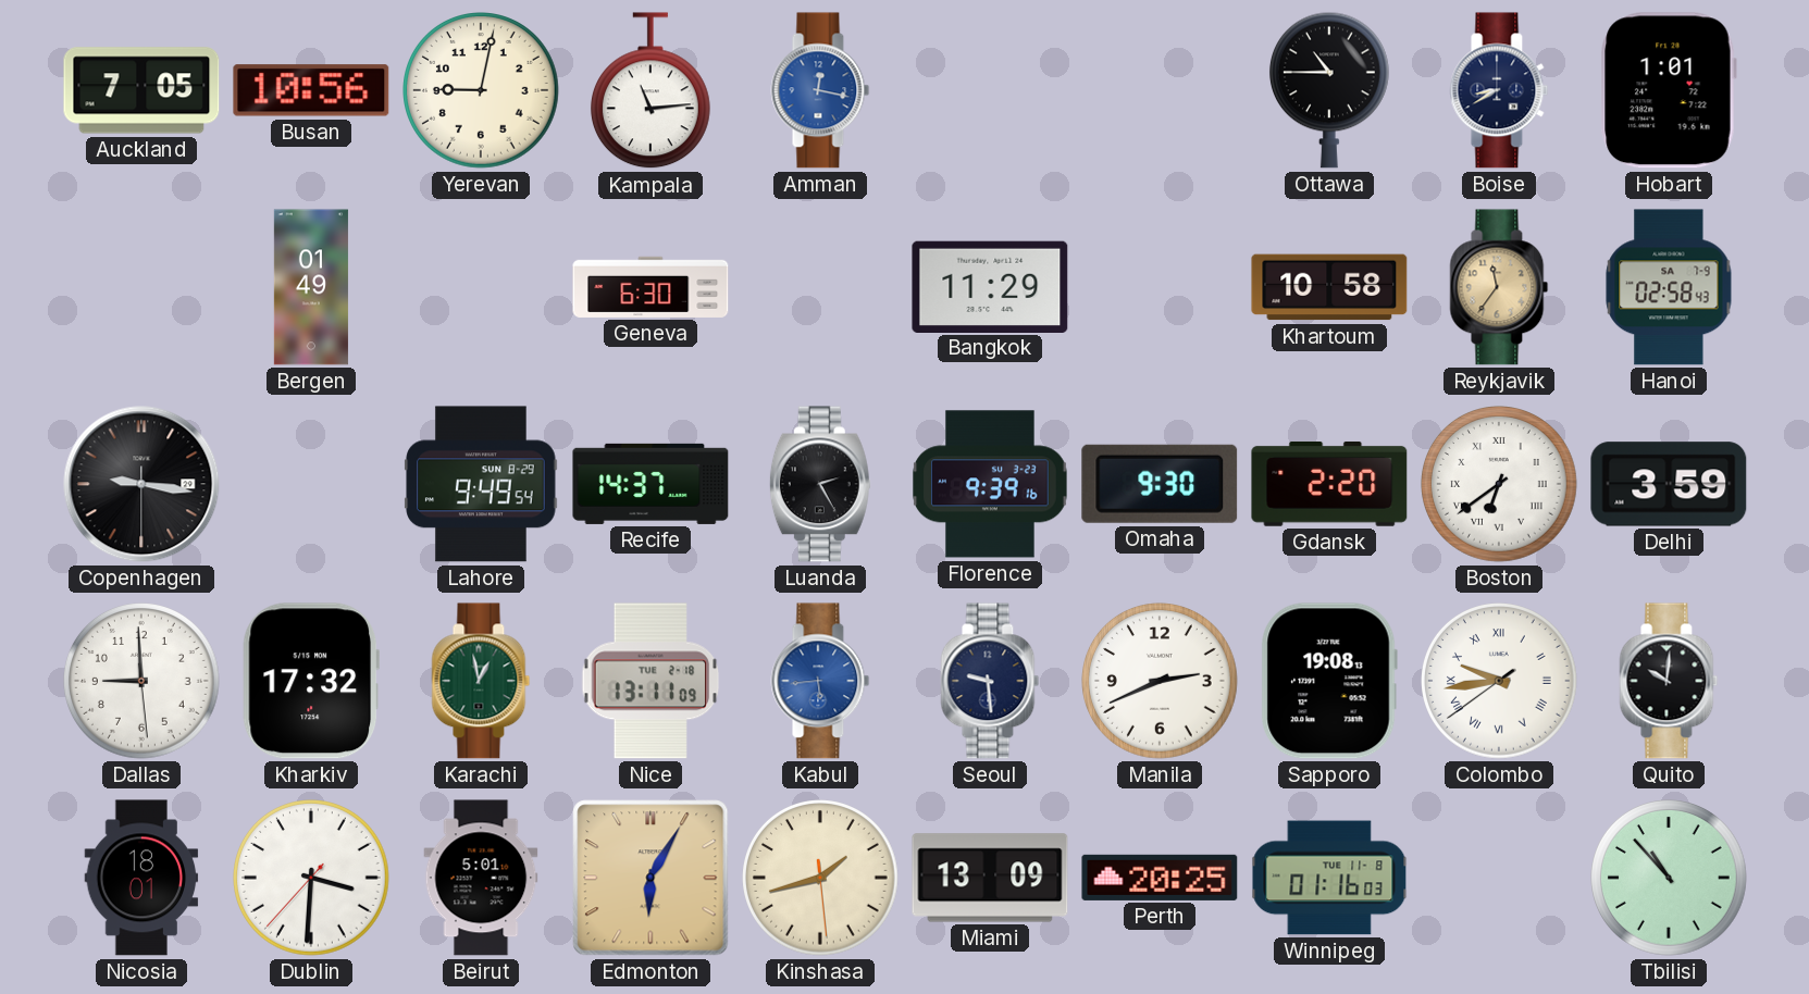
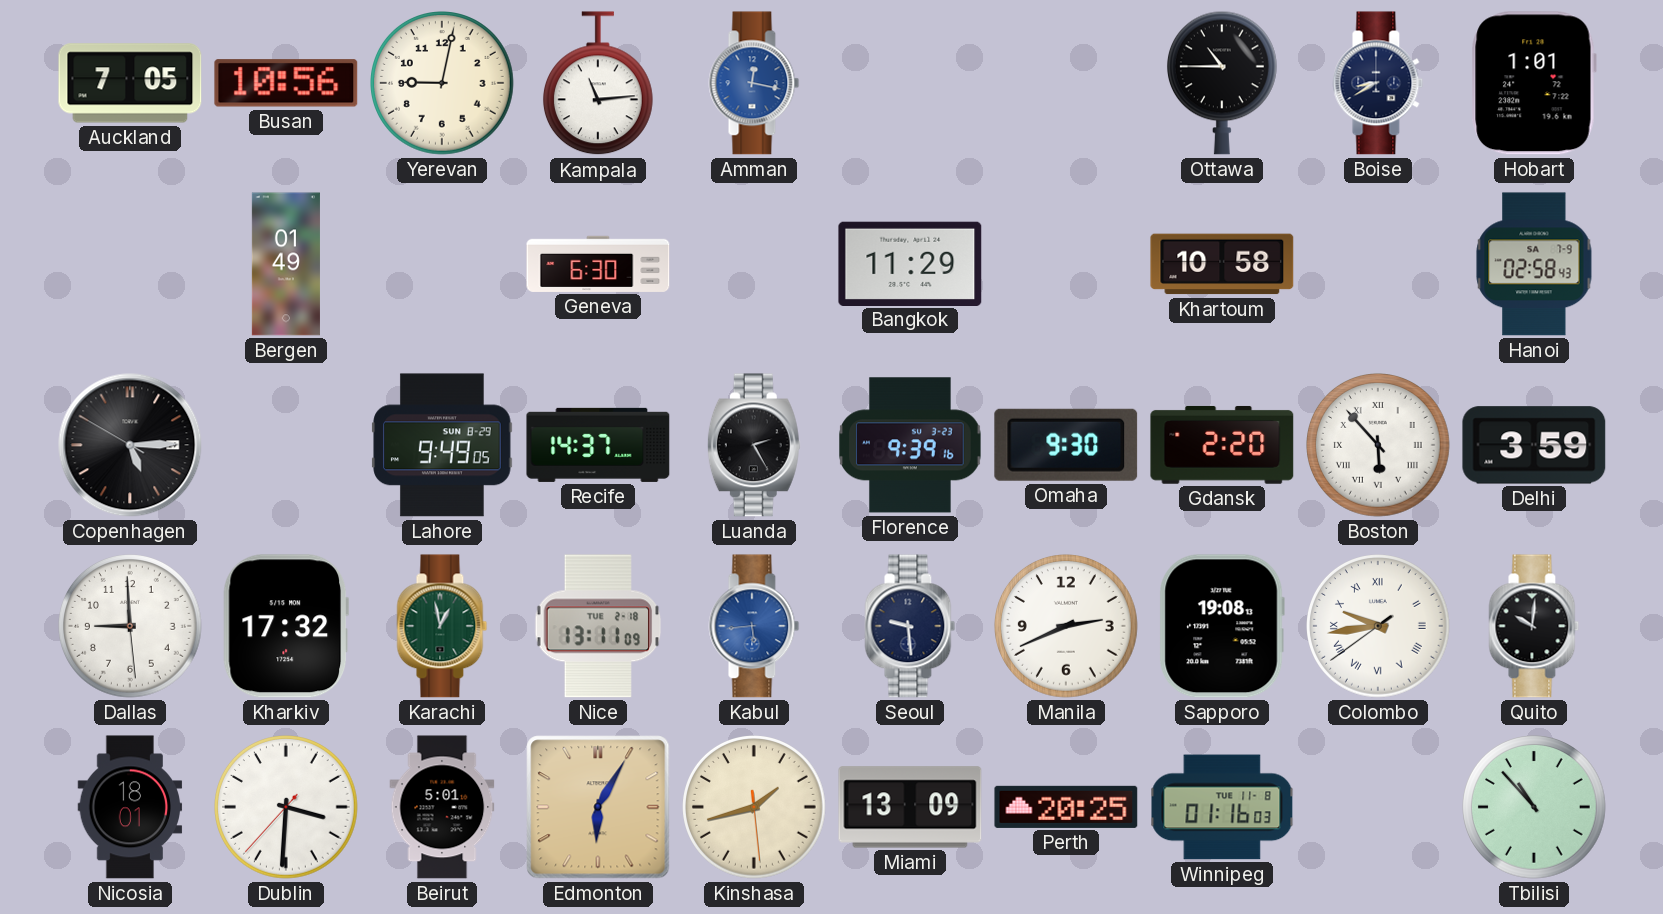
Reykjavik: 11:36 -> none
Copenhagen: 9:16 -> 5:14
Lahore: 9:49:54 -> 9:49:05
Boston: 6:39 -> 5:53
